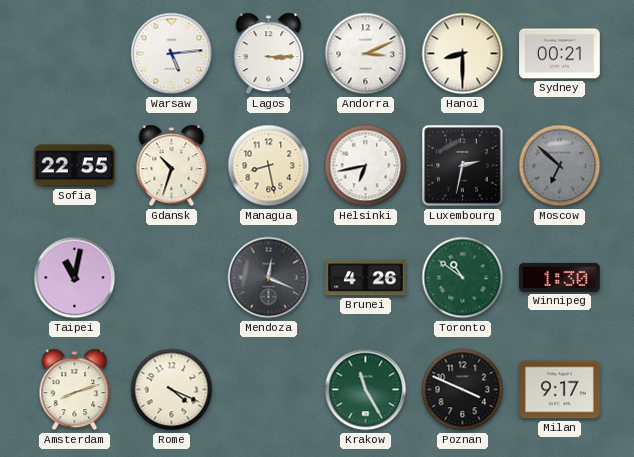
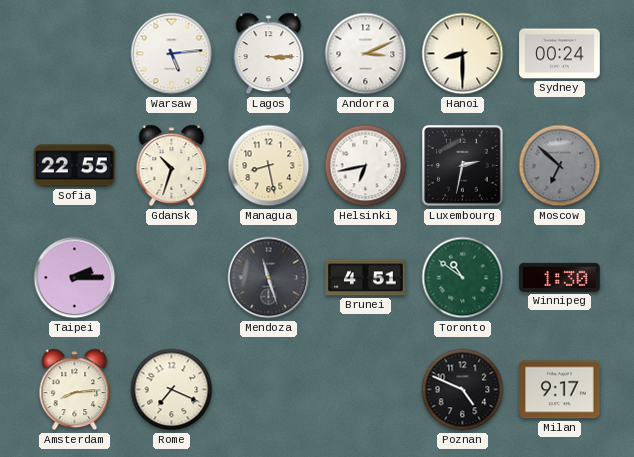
Sydney: 00:21 -> 00:24
Taipei: 11:02 -> 2:15
Mendoza: 12:19 -> 11:27
Brunei: 4:26 -> 4:51
Amsterdam: 8:12 -> 8:14
Rome: 4:19 -> 7:19
Krakow: 11:25 -> none
Poznan: 3:49 -> 4:49
